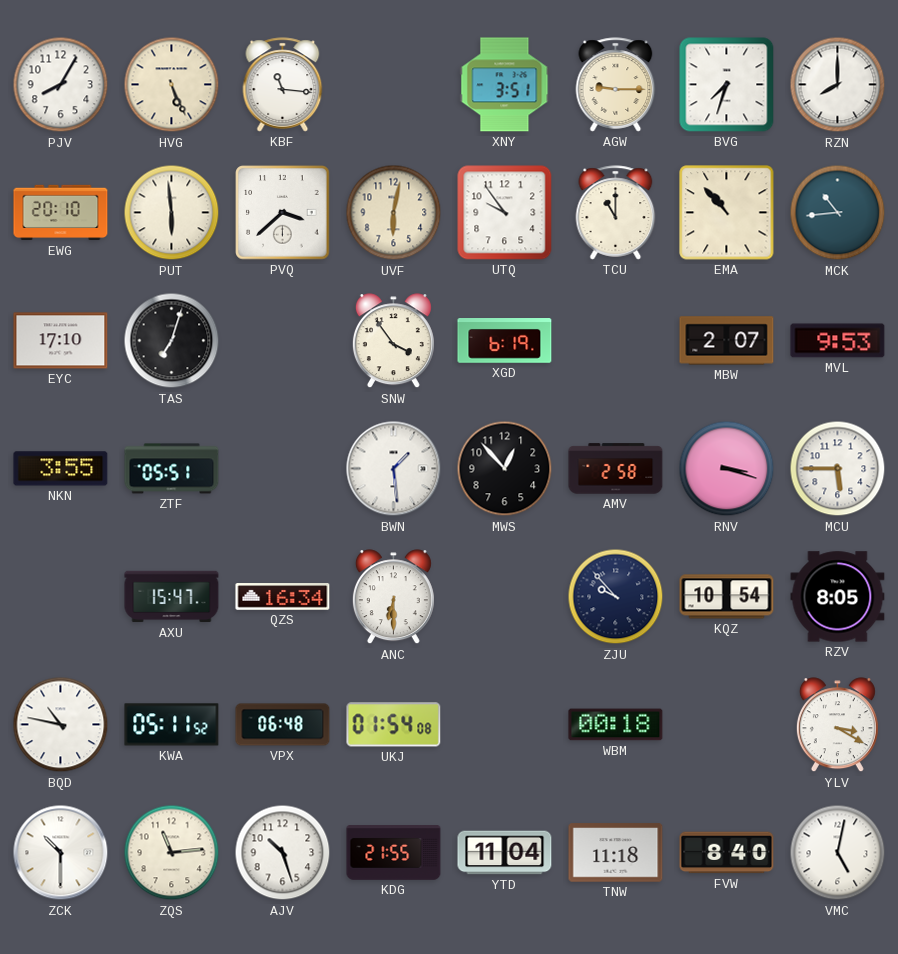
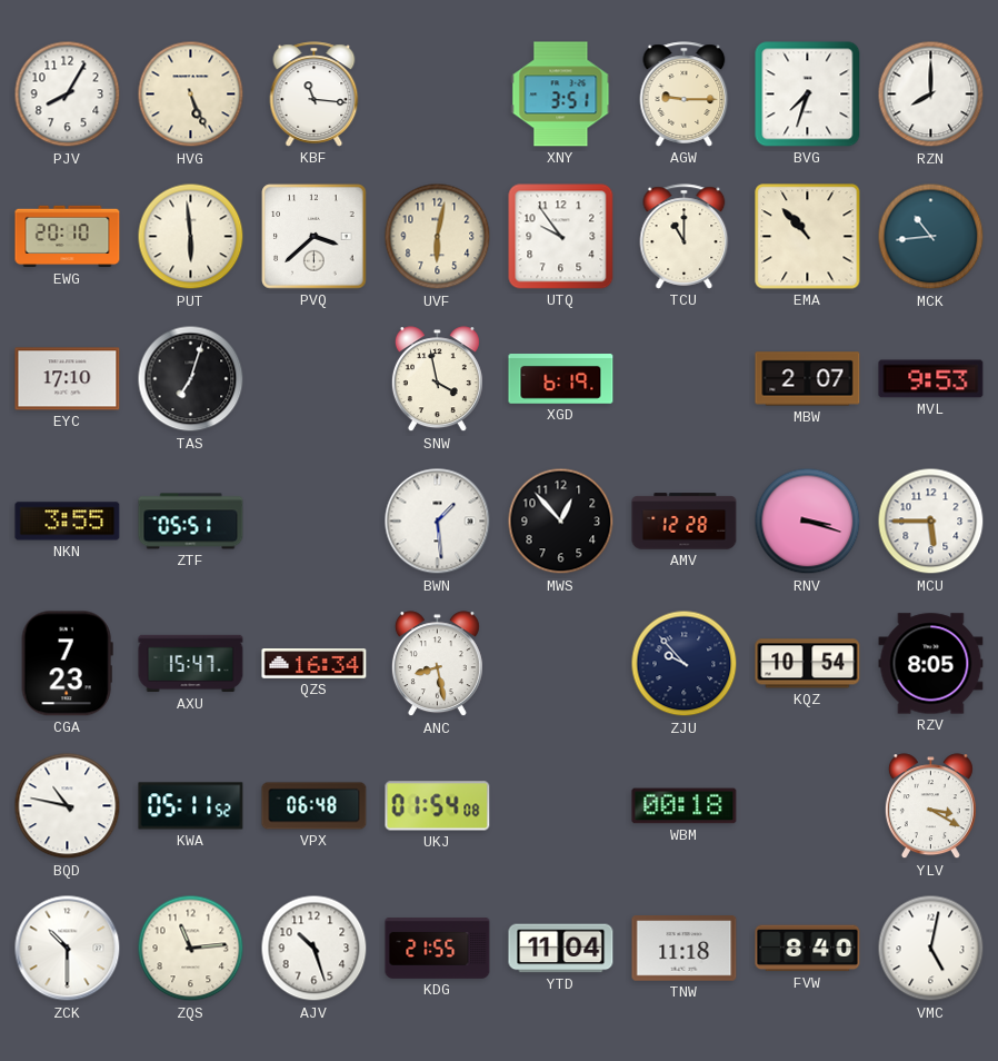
SNW: 3:54 -> 3:58
AMV: 2:58 -> 12:28
CGA: none -> 7:23
ANC: 6:30 -> 8:28
